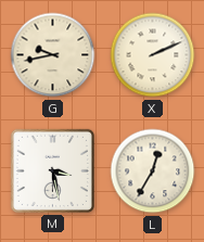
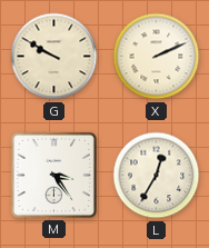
G: 9:43 -> 9:50
M: 3:28 -> 3:24
